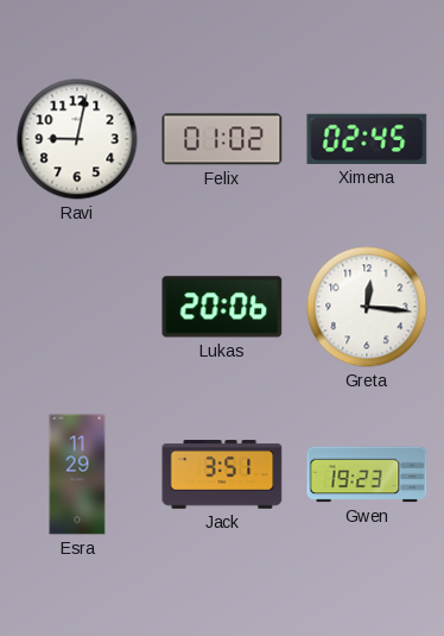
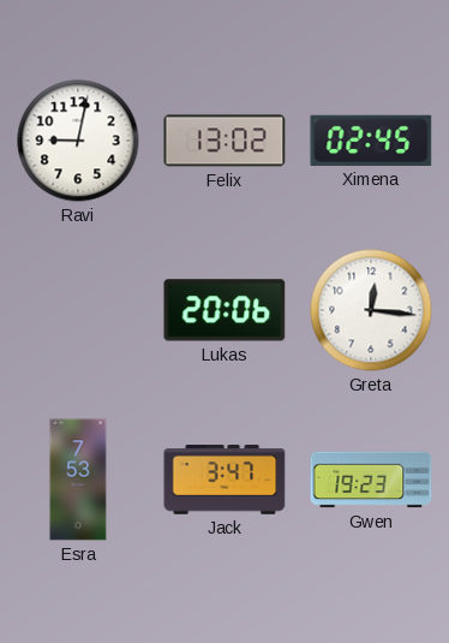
Felix: 01:02 -> 13:02
Esra: 11:29 -> 7:53
Jack: 3:51 -> 3:47
